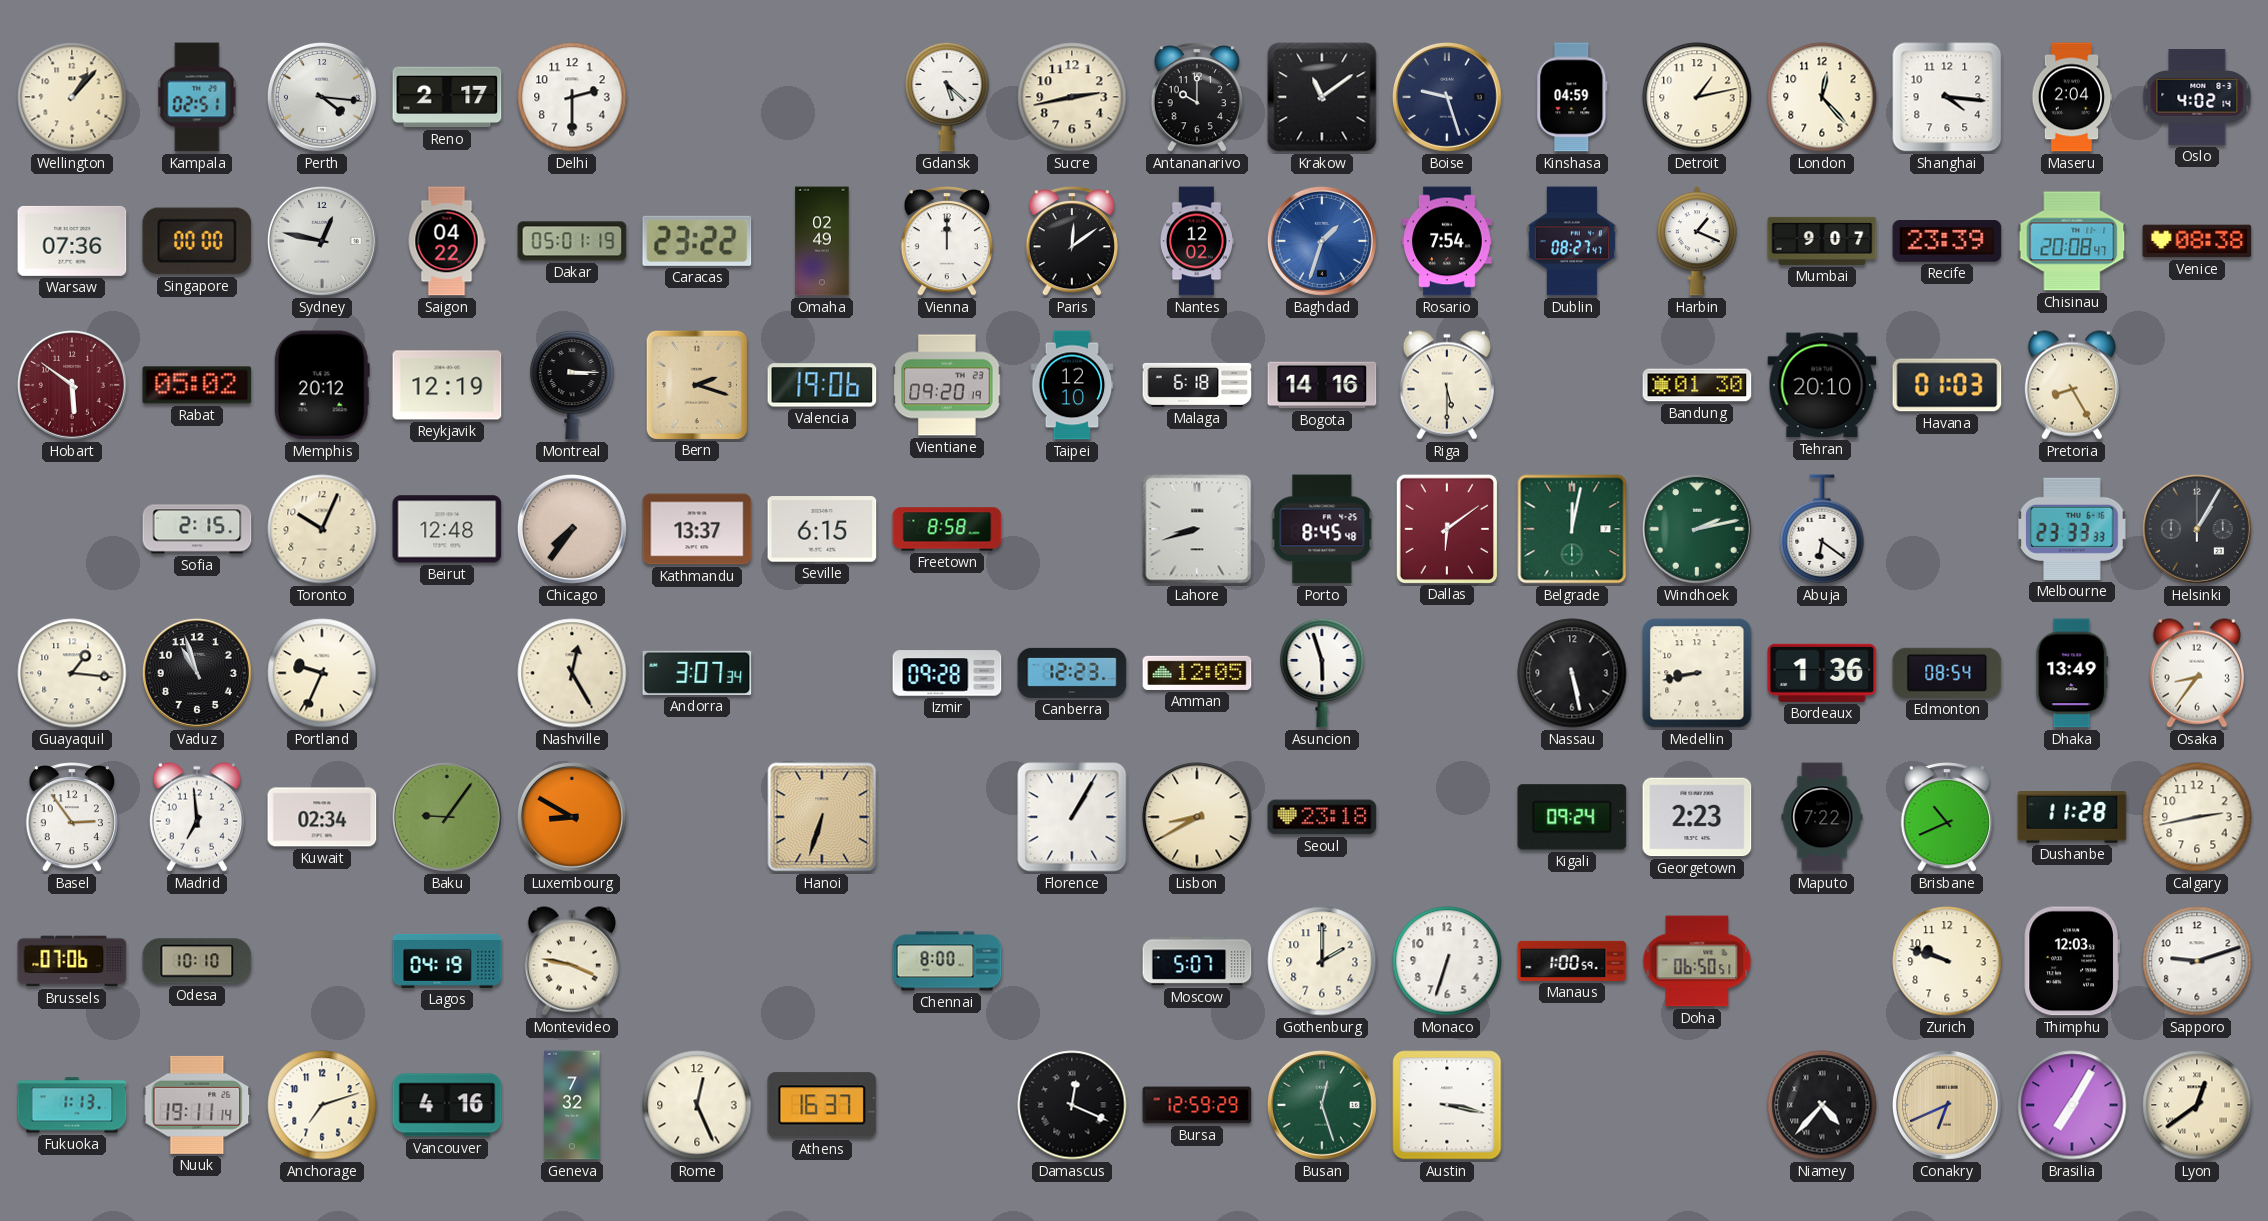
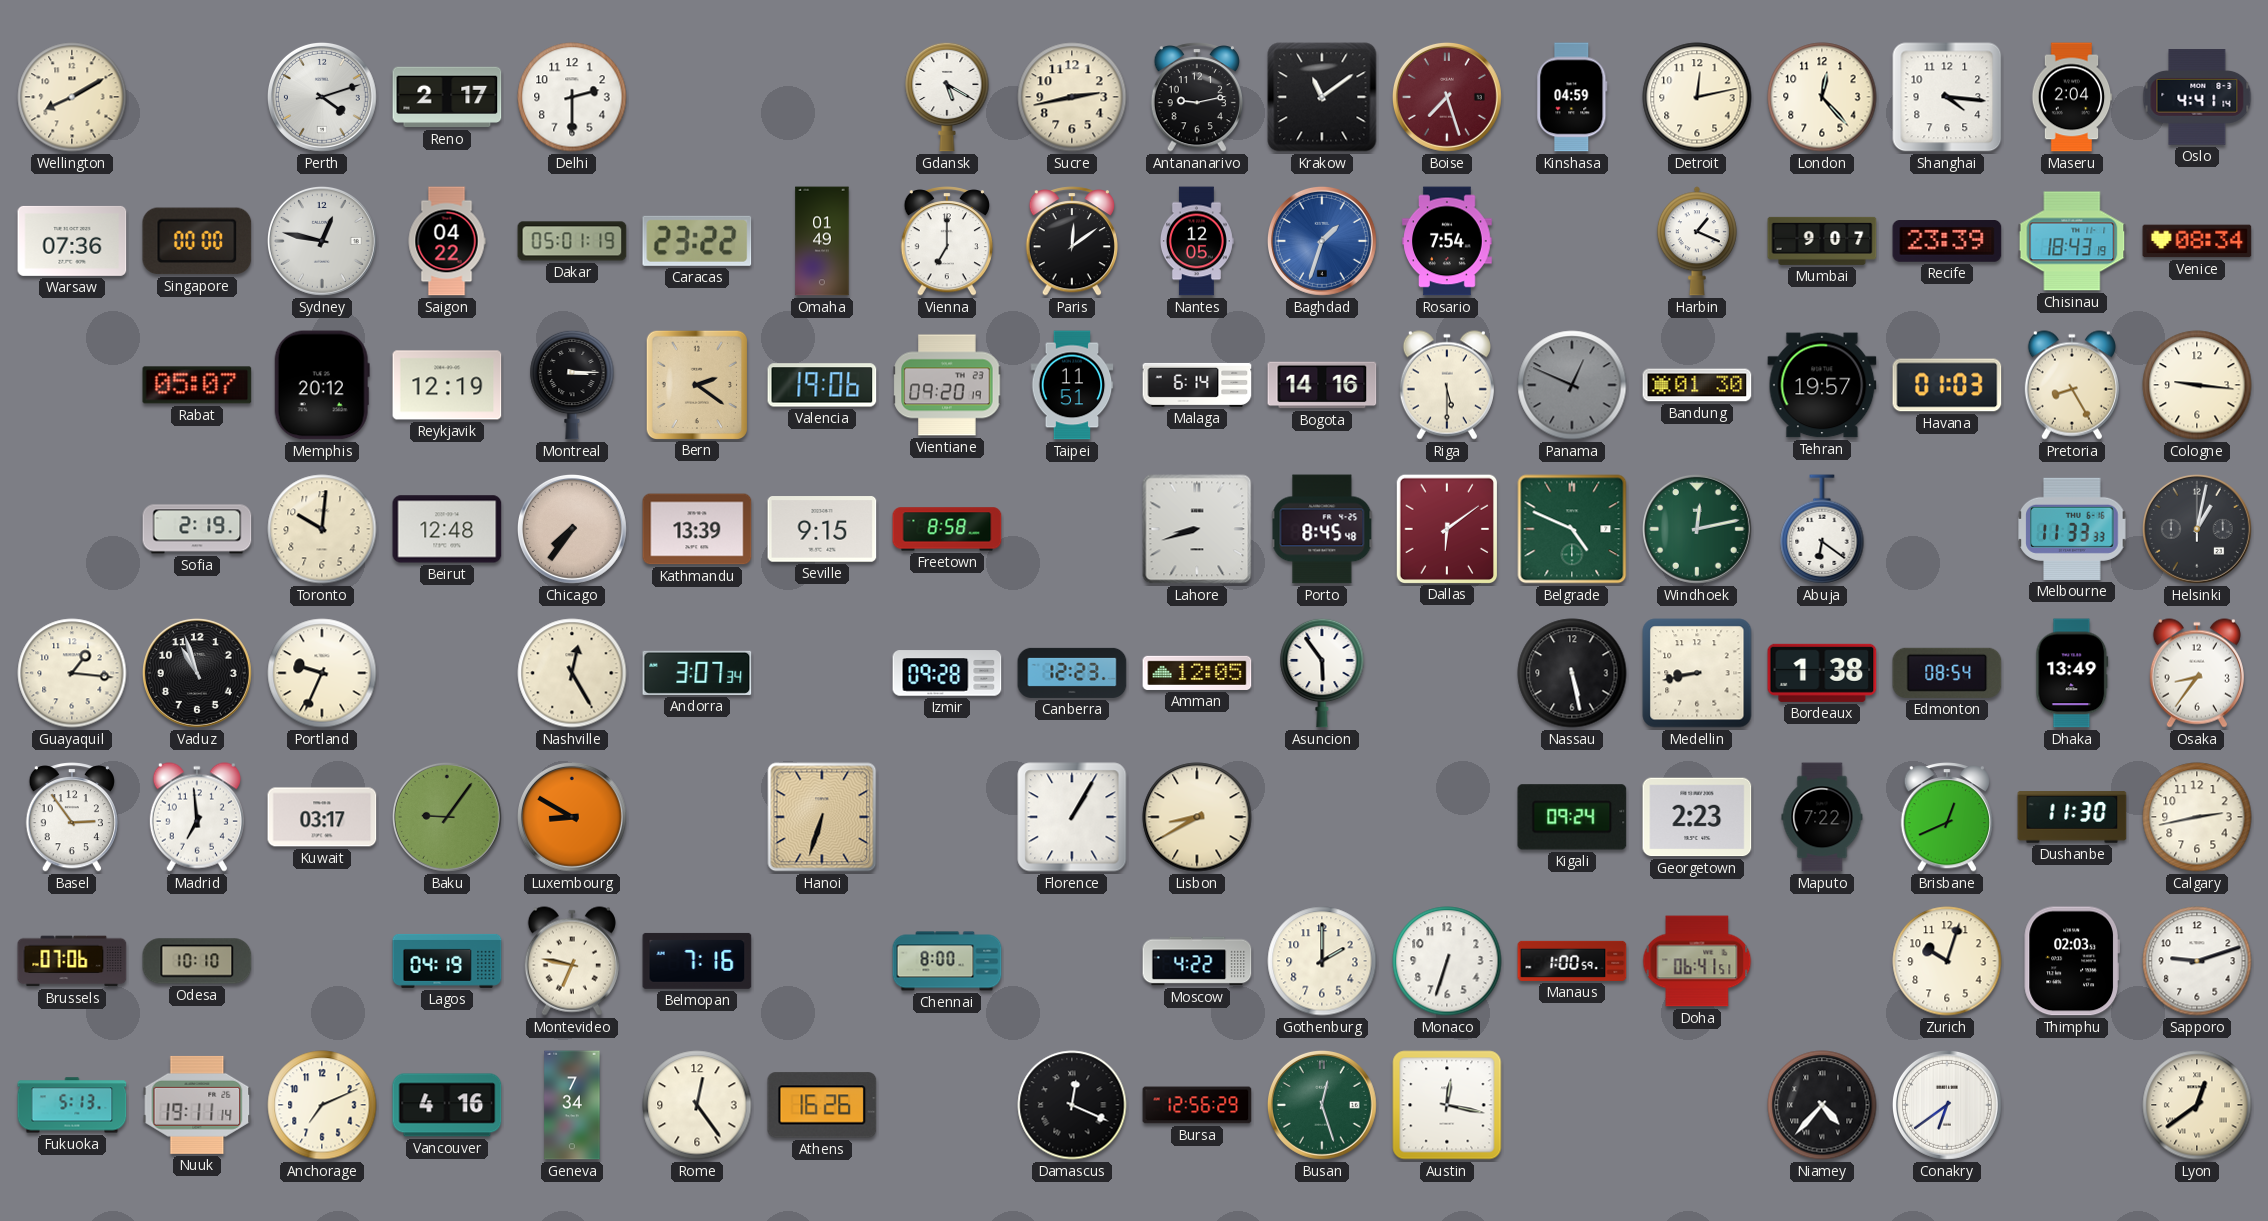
Wellington: 1:07 -> 8:10
Kampala: 02:51 -> none
Perth: 4:16 -> 4:12
Gdansk: 5:22 -> 5:20
Antananarivo: 10:00 -> 9:13
Boise: 9:27 -> 7:27
Boise dial: navy -> burgundy
Detroit: 1:13 -> 12:13
Oslo: 4:02 -> 4:41
Omaha: 02:49 -> 01:49
Vienna: 12:00 -> 7:00
Nantes: 12:02 -> 12:05
Dublin: 08:27 -> none
Chisinau: 20:08 -> 18:43
Venice: 08:38 -> 08:34
Hobart: 5:51 -> none
Rabat: 05:02 -> 05:07
Bern: 2:18 -> 2:21
Taipei: 12:10 -> 11:51
Malaga: 6:18 -> 6:14
Panama: none -> 12:49
Tehran: 20:10 -> 19:57
Cologne: none -> 9:16
Sofia: 2:15 -> 2:19
Toronto: 10:04 -> 10:01
Kathmandu: 13:37 -> 13:39
Seville: 6:15 -> 9:15
Belgrade: 12:02 -> 4:49
Windhoek: 2:13 -> 12:13
Melbourne: 23:33 -> 11:33
Helsinki: 1:05 -> 1:02
Asuncion: 5:57 -> 5:54
Bordeaux: 1:36 -> 1:38
Kuwait: 02:34 -> 03:17
Seoul: 23:18 -> none
Brisbane: 10:41 -> 12:41
Dushanbe: 11:28 -> 11:30
Montevideo: 3:47 -> 6:47
Belmopan: none -> 7:16
Moscow: 5:07 -> 4:22
Doha: 06:50 -> 06:41
Zurich: 9:48 -> 10:03
Thimphu: 12:03 -> 02:03
Fukuoka: 1:13 -> 5:13
Anchorage: 7:12 -> 7:11
Geneva: 7:32 -> 7:34
Rome: 12:26 -> 12:24
Athens: 16:37 -> 16:26
Bursa: 12:59 -> 12:56
Austin: 3:17 -> 12:17
Conakry: 6:41 -> 6:39
Conakry dial: champagne -> white
Brasilia: 7:05 -> none
